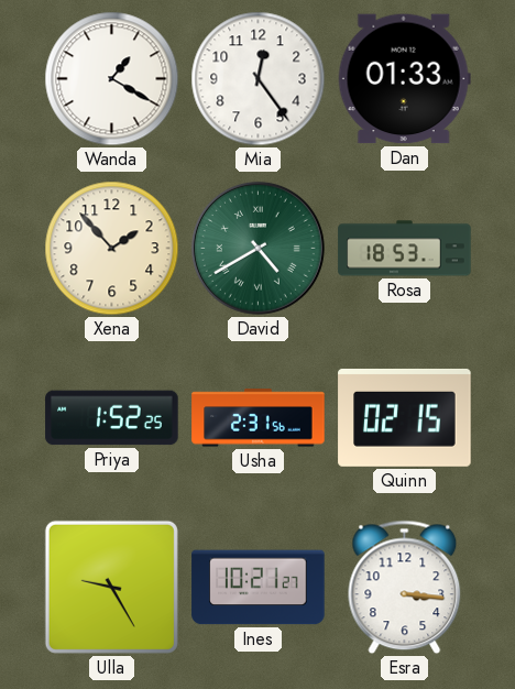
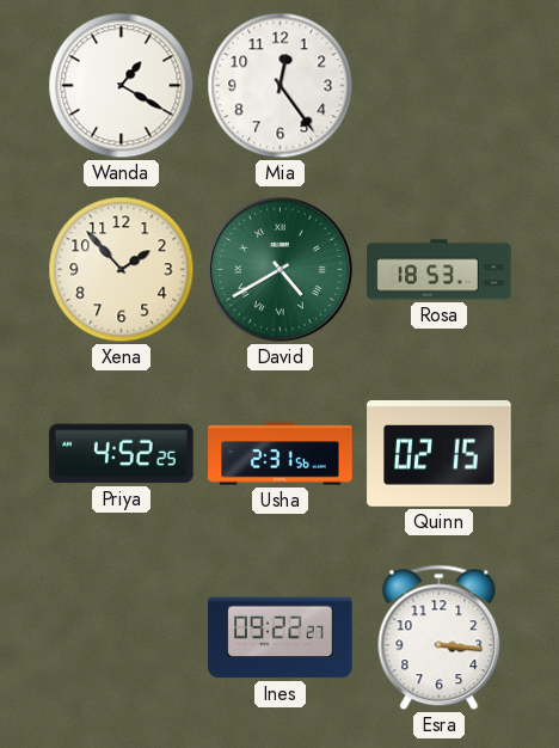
Dan: 01:33 -> none
Priya: 1:52 -> 4:52
Ulla: 9:25 -> none
Ines: 10:21 -> 09:22
